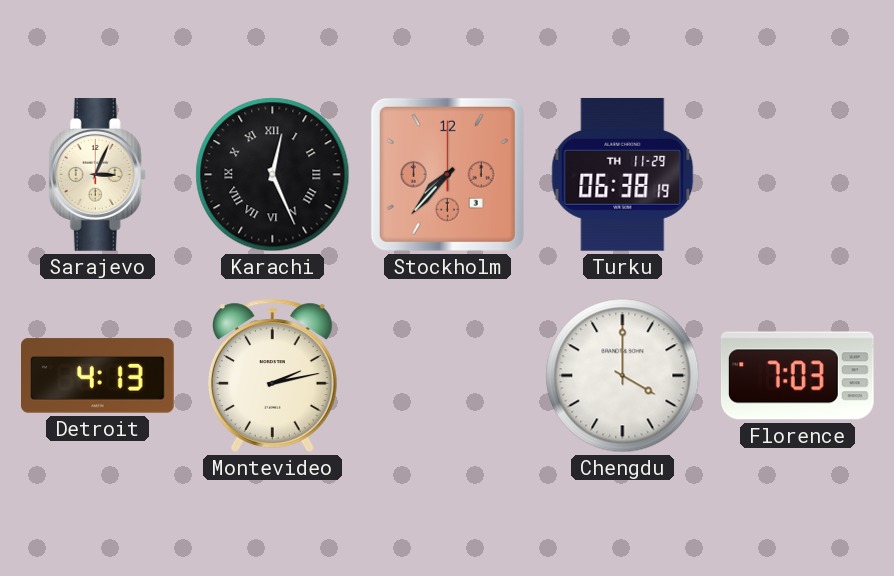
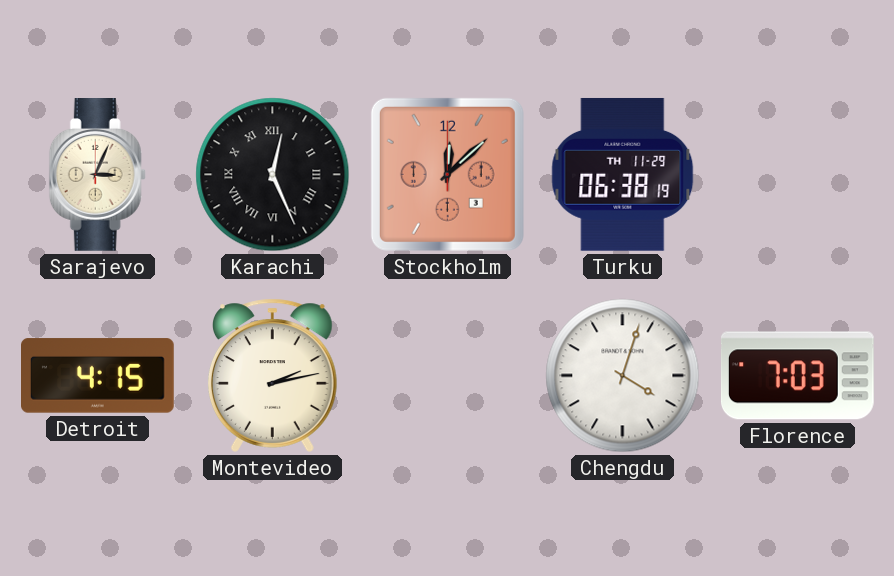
Stockholm: 7:37 -> 12:08
Detroit: 4:13 -> 4:15
Chengdu: 4:00 -> 4:03
